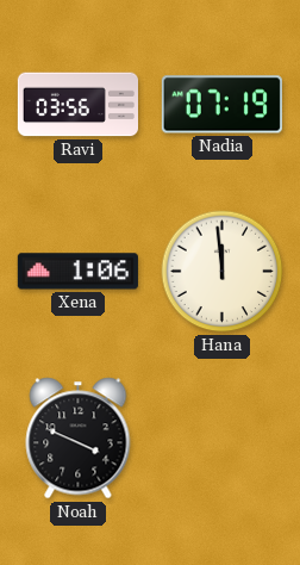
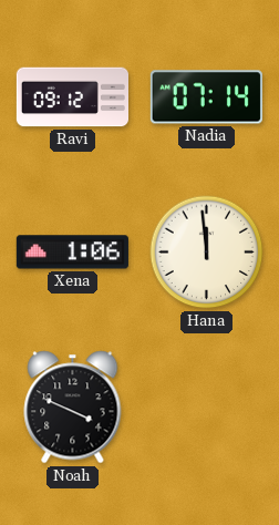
Ravi: 03:56 -> 09:12
Nadia: 07:19 -> 07:14
